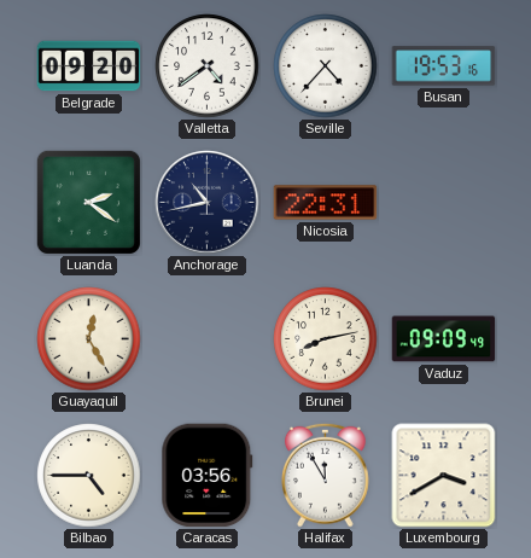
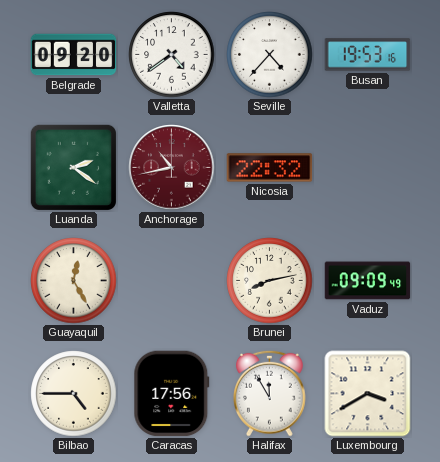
Anchorage dial: navy -> burgundy
Nicosia: 22:31 -> 22:32
Caracas: 03:56 -> 17:56
